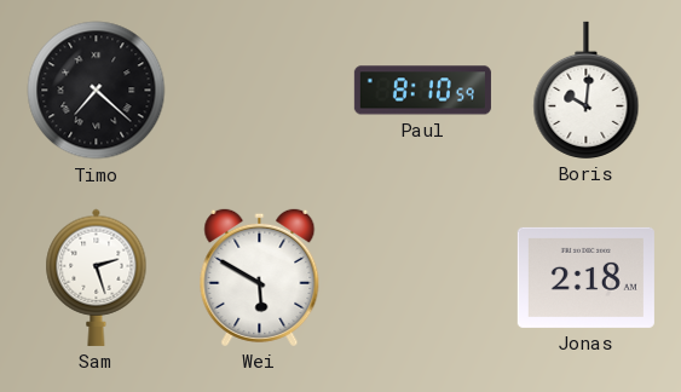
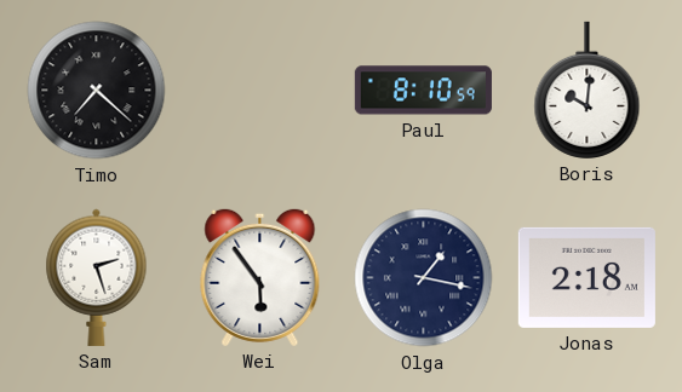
Wei: 5:50 -> 5:54
Olga: none -> 1:17
